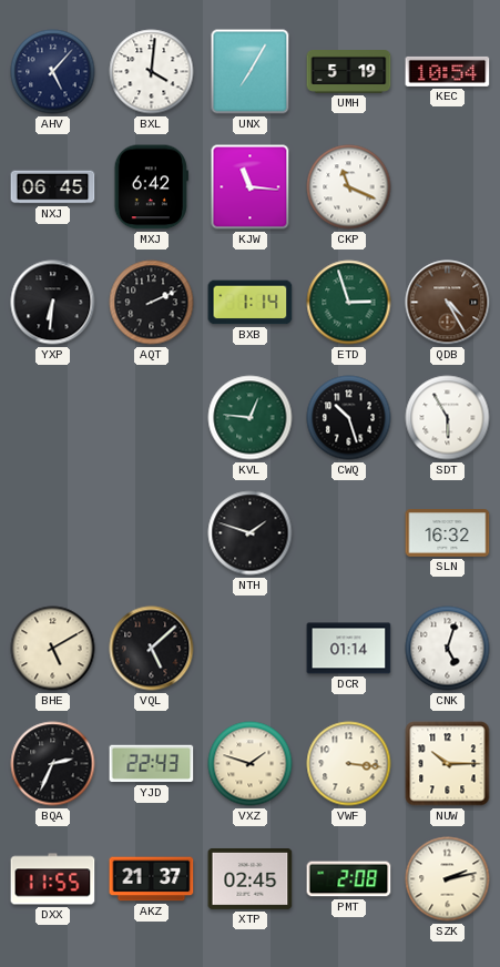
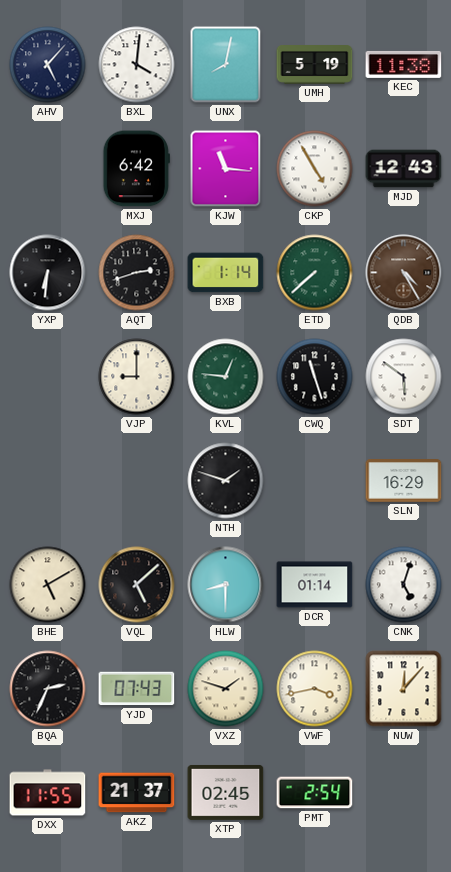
UNX: 7:05 -> 8:02
KEC: 10:54 -> 11:38
NXJ: 06:45 -> none
CKP: 11:19 -> 4:55
MJD: none -> 12:43
AQT: 2:11 -> 2:42
ETD: 2:57 -> 7:38
VJP: none -> 9:00
CWQ: 10:27 -> 11:27
SDT: 5:55 -> 5:51
SLN: 16:32 -> 16:29
HLW: none -> 8:30
YJD: 22:43 -> 07:43
VWF: 3:16 -> 3:43
NUW: 10:15 -> 12:07
PMT: 2:08 -> 2:54
SZK: 2:13 -> none
